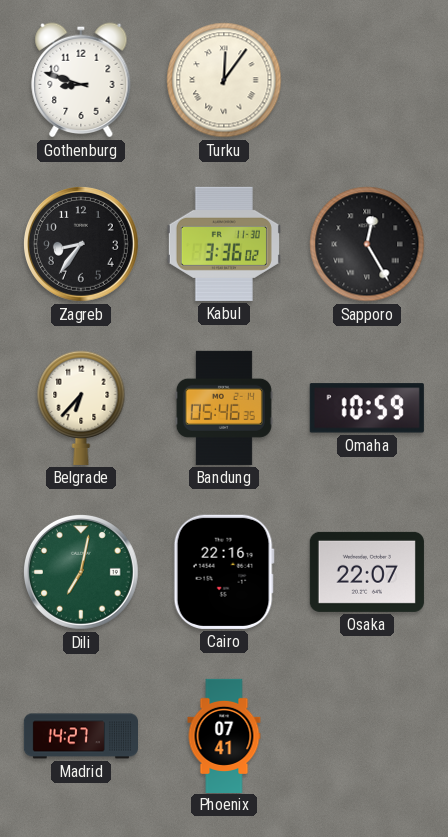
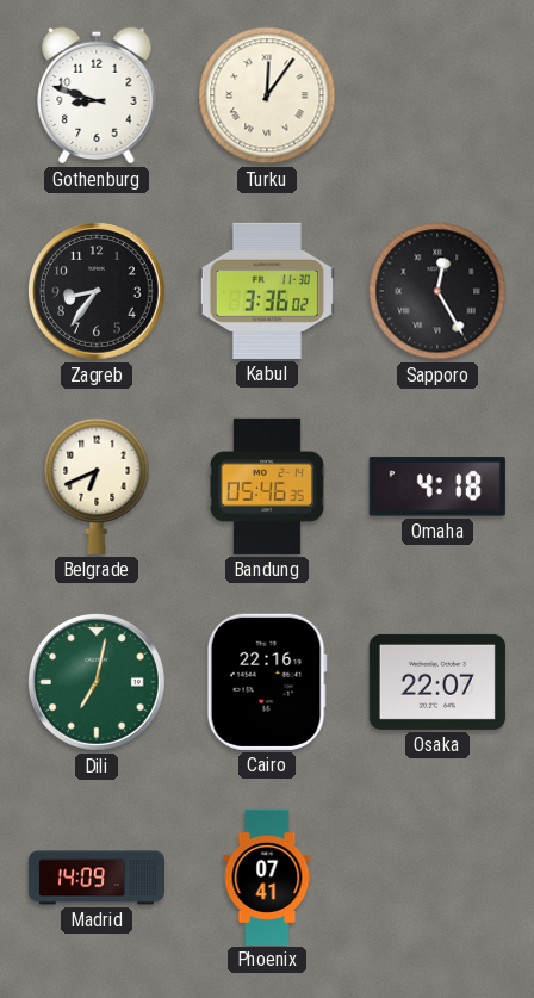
Belgrade: 6:37 -> 6:41
Omaha: 10:59 -> 4:18
Madrid: 14:27 -> 14:09
